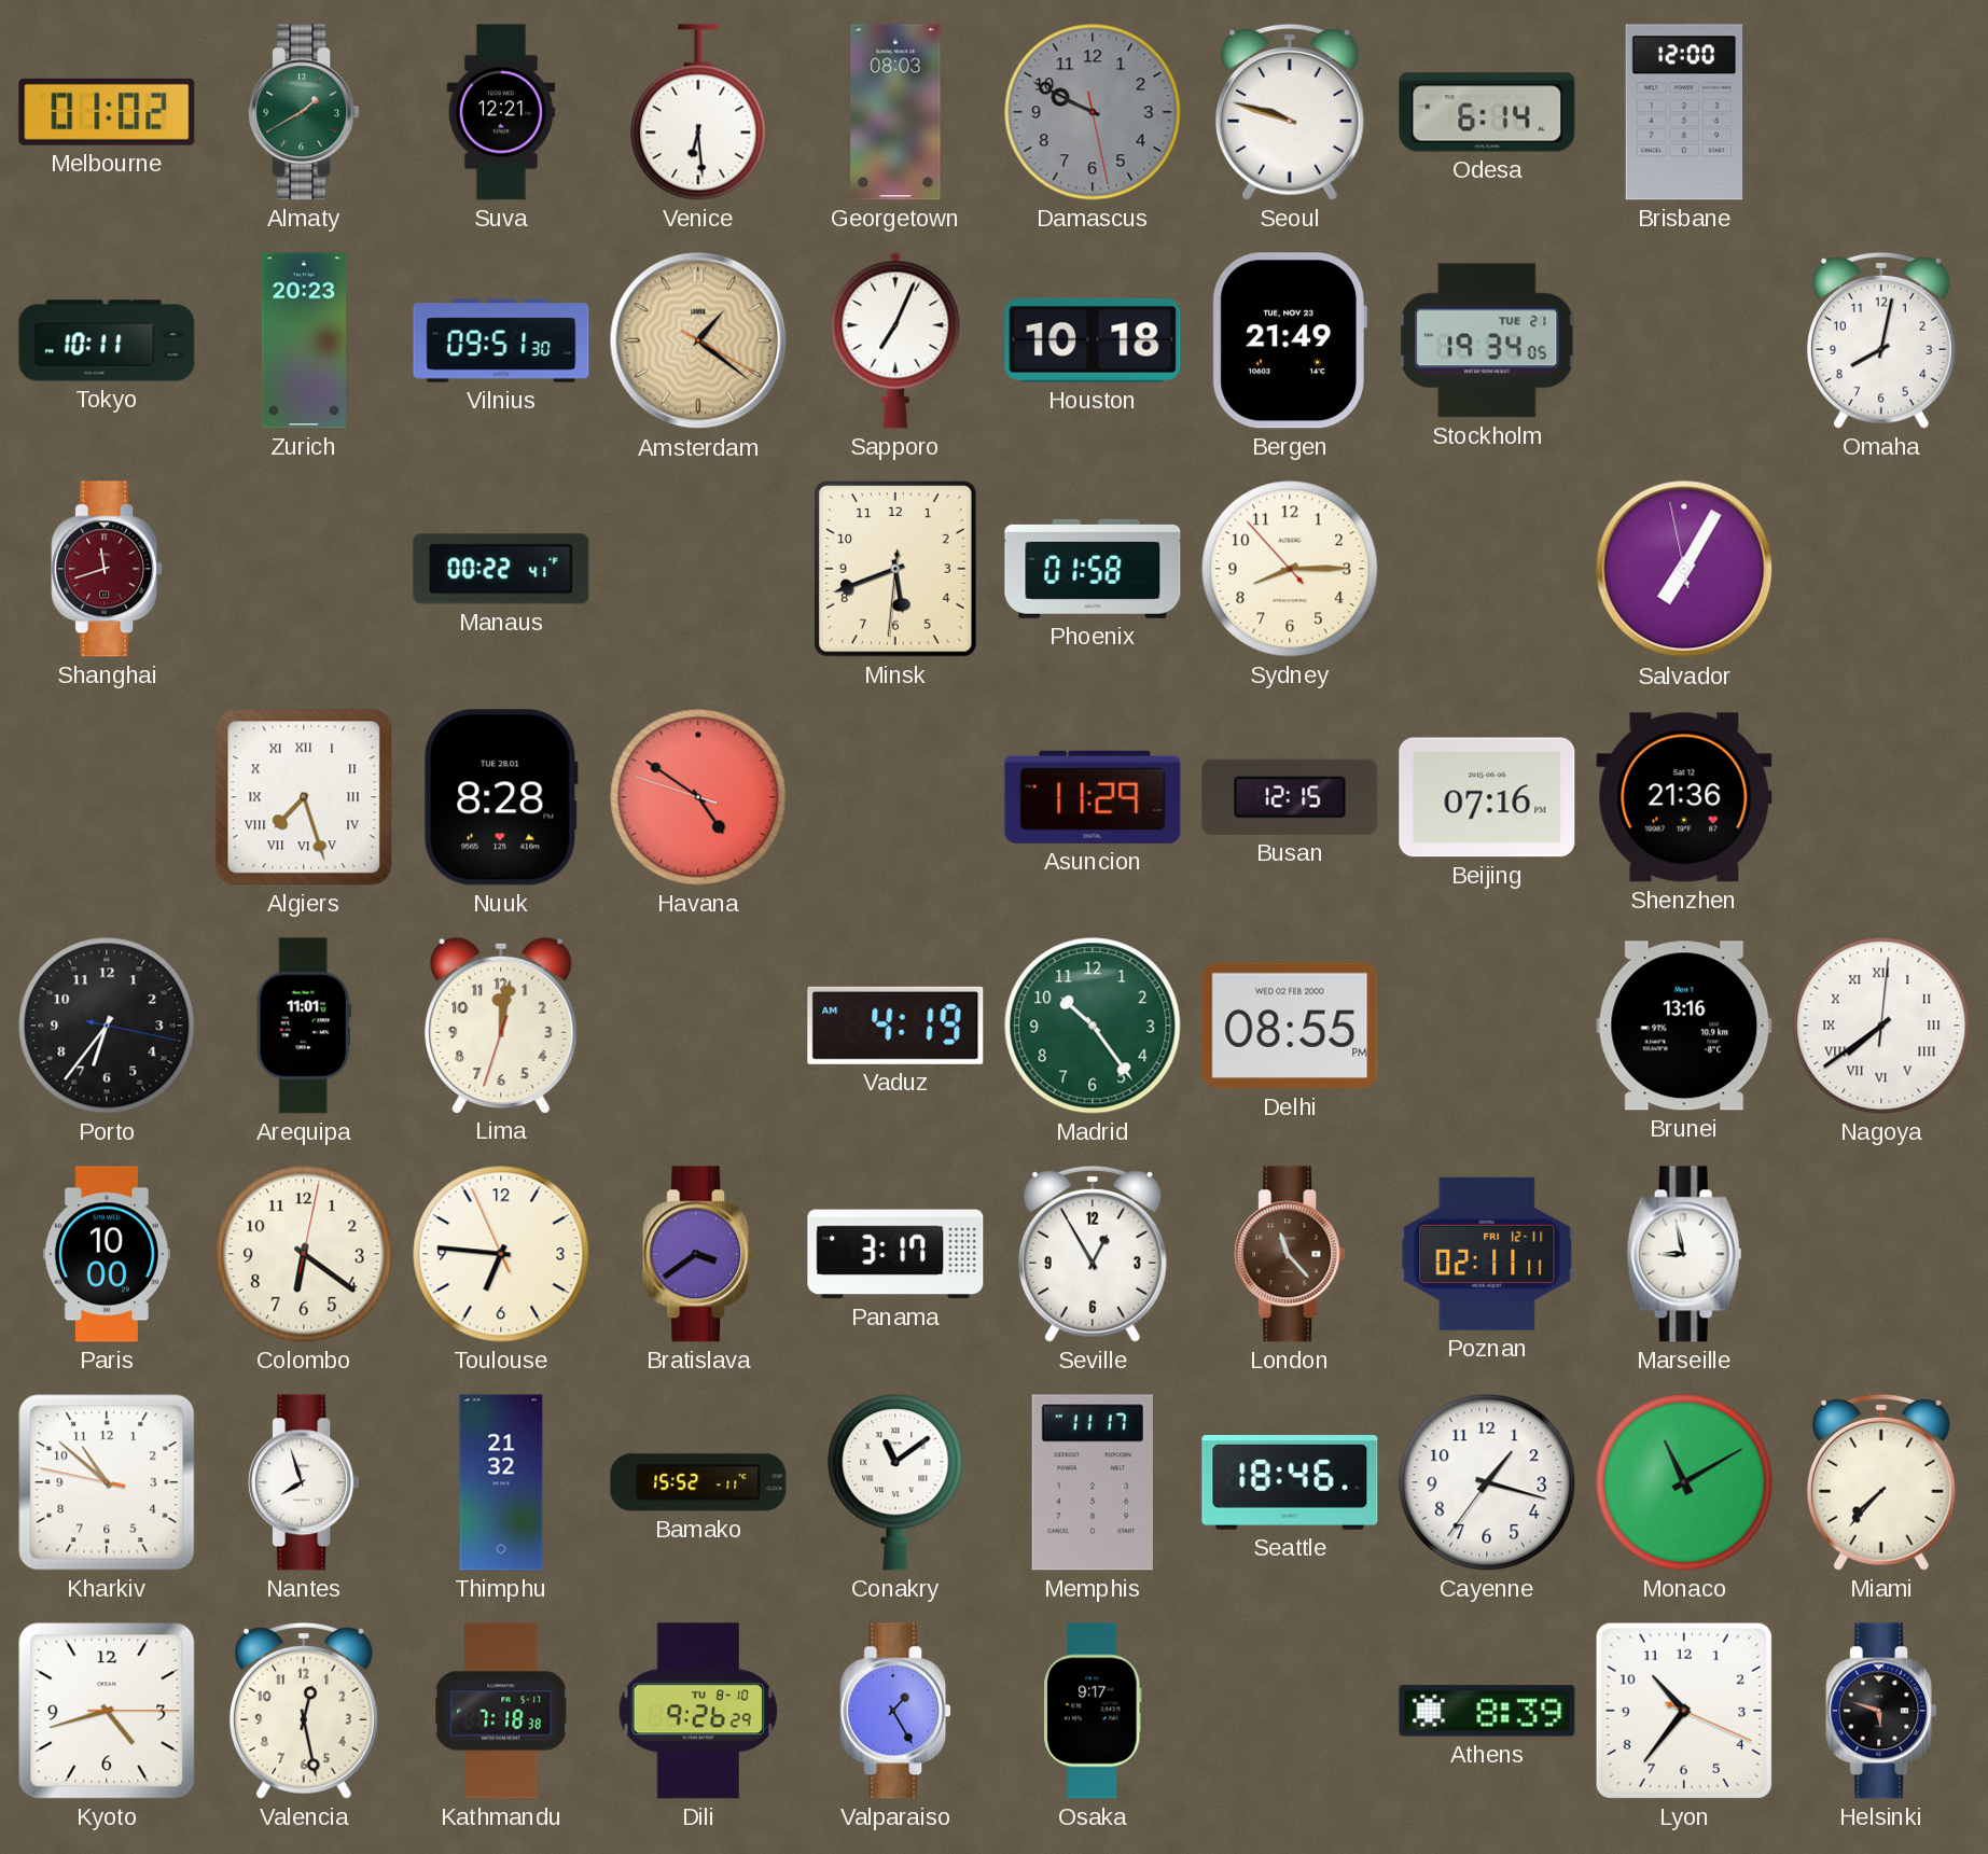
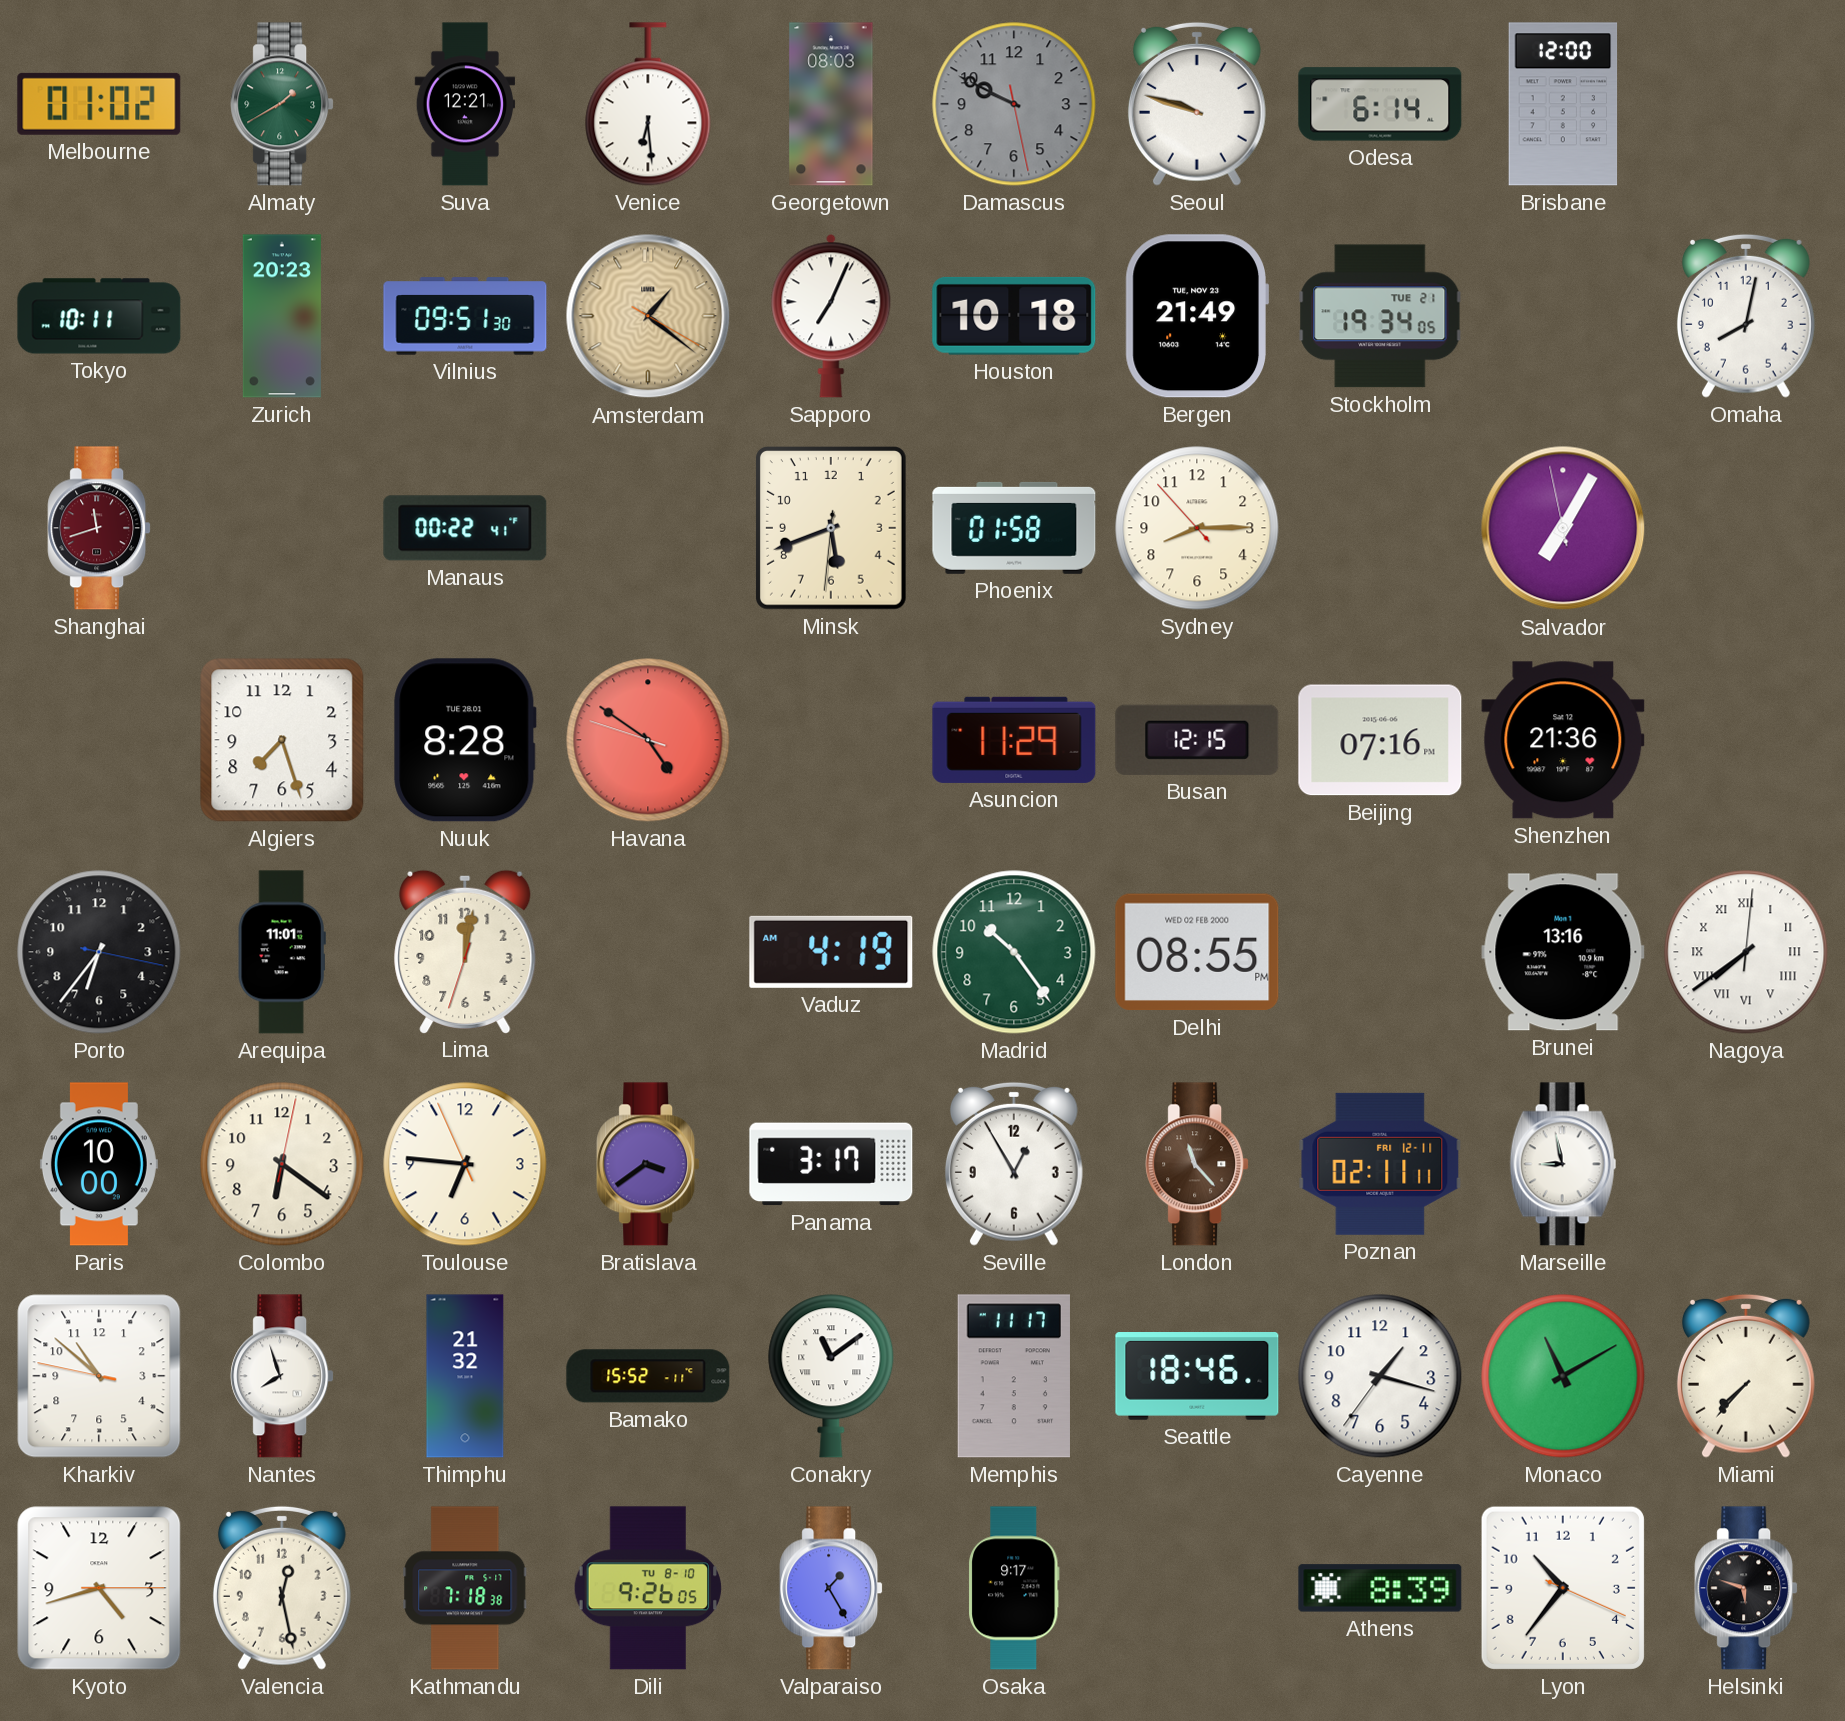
Algiers numerals: Roman -> Arabic
Dili: 9:26:29 -> 9:26:05
